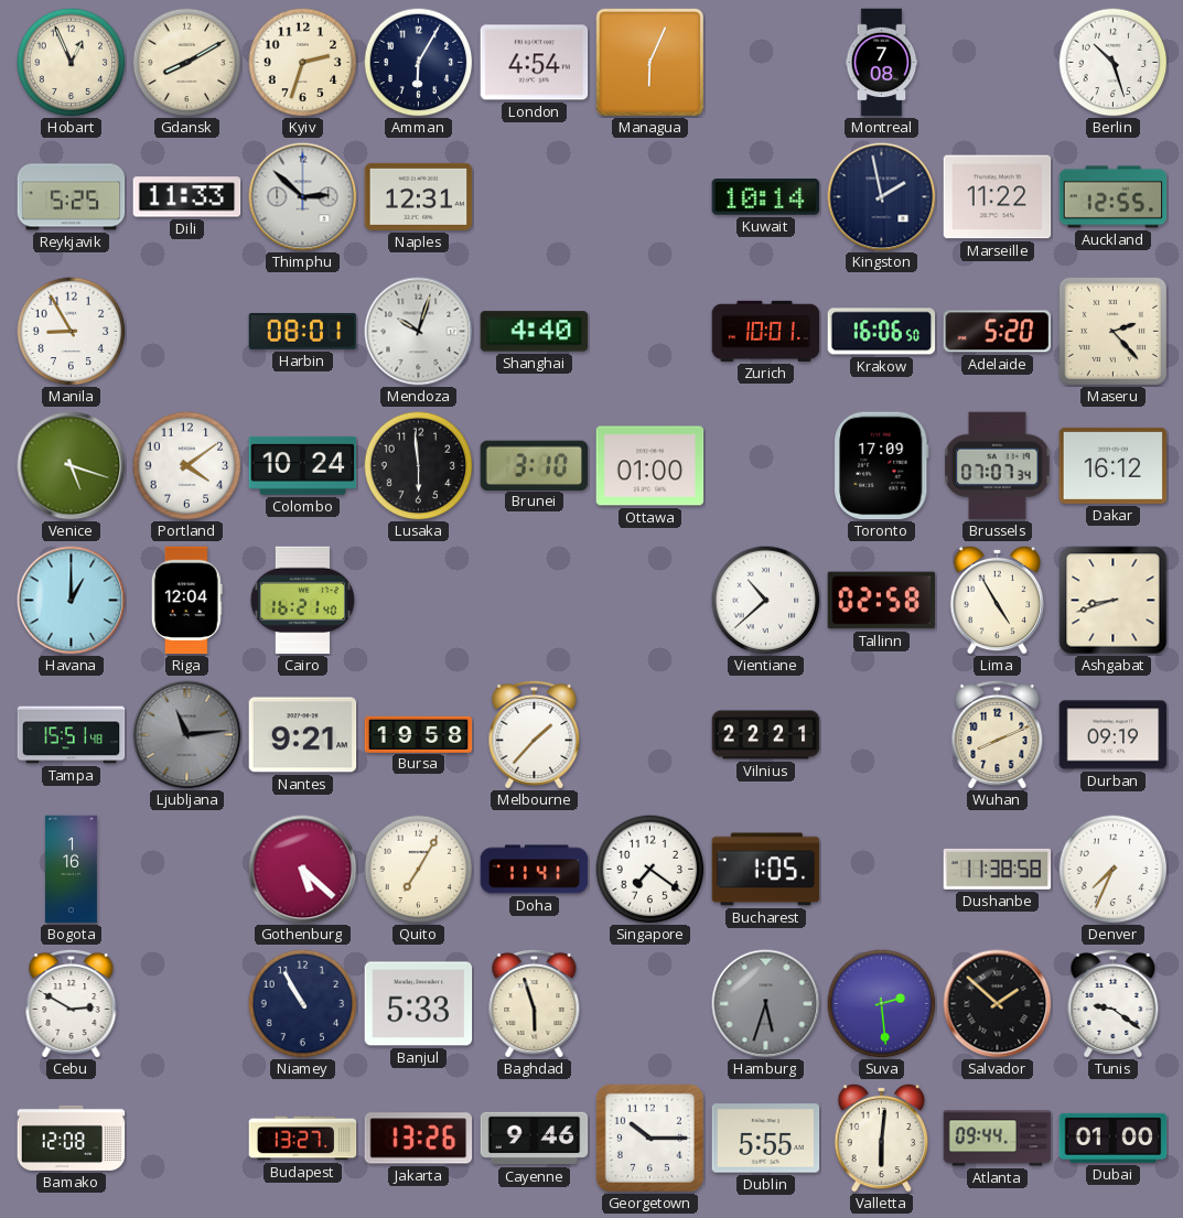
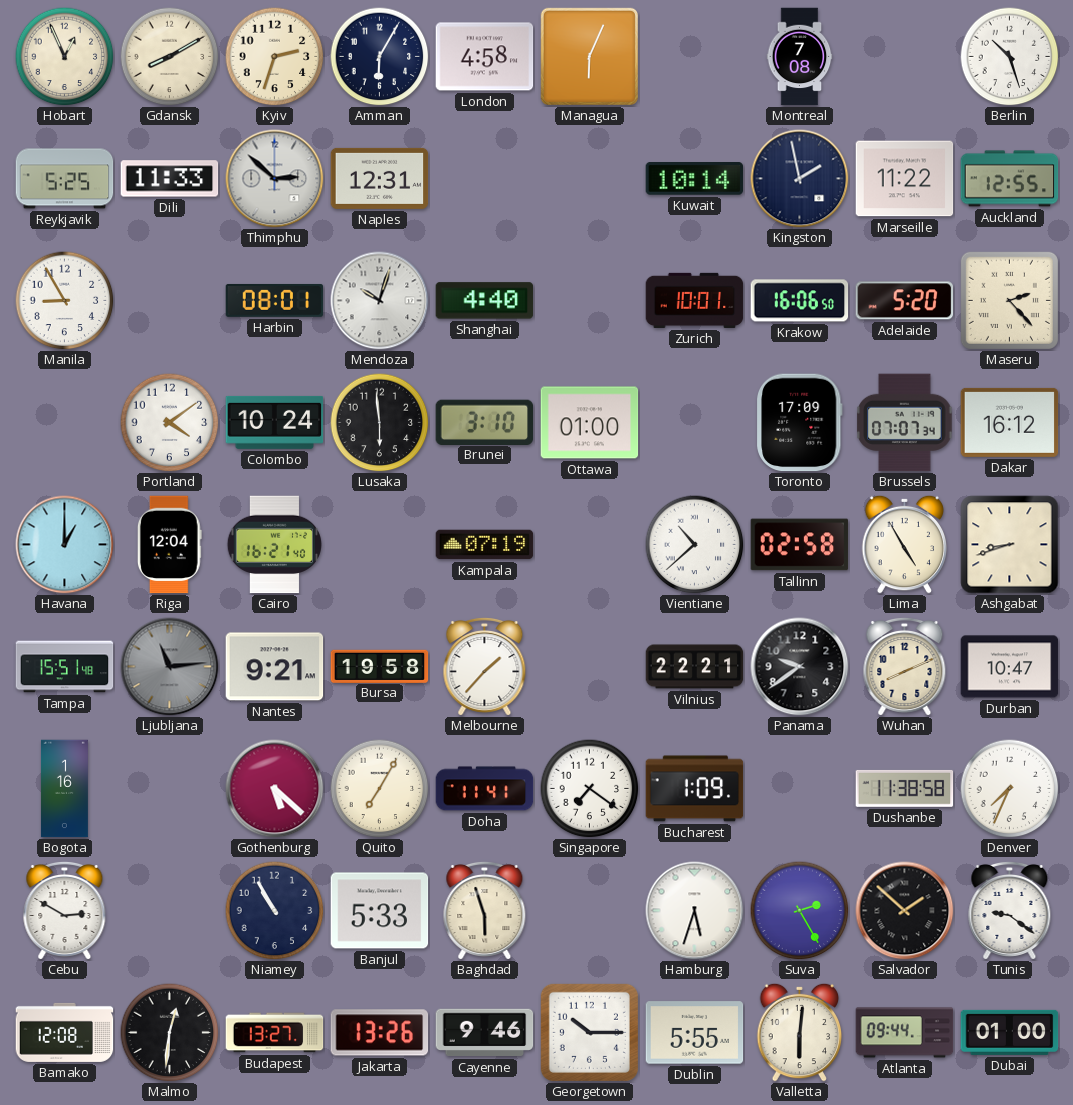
London: 4:54 -> 4:58
Venice: 5:18 -> none
Kampala: none -> 07:19
Panama: none -> 9:39
Durban: 09:19 -> 10:47
Bucharest: 1:05 -> 1:09
Hamburg dial: grey -> white
Suva: 2:29 -> 2:25
Malmo: none -> 12:31
